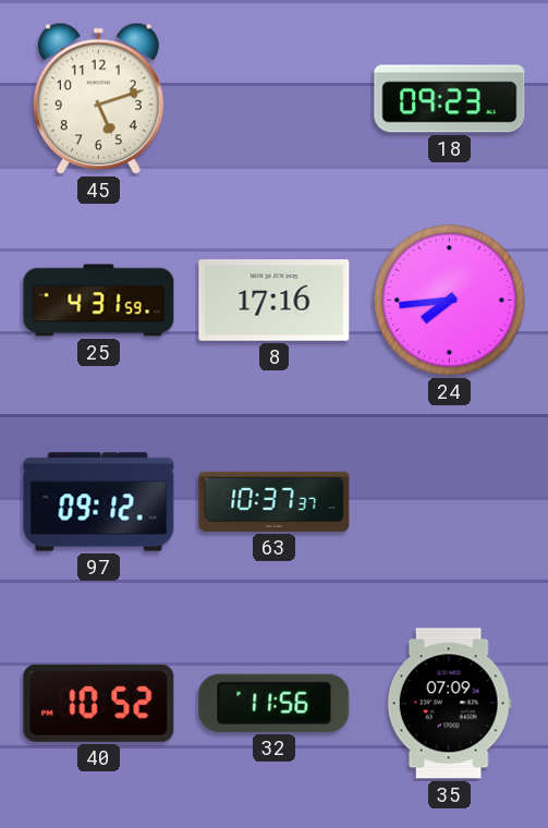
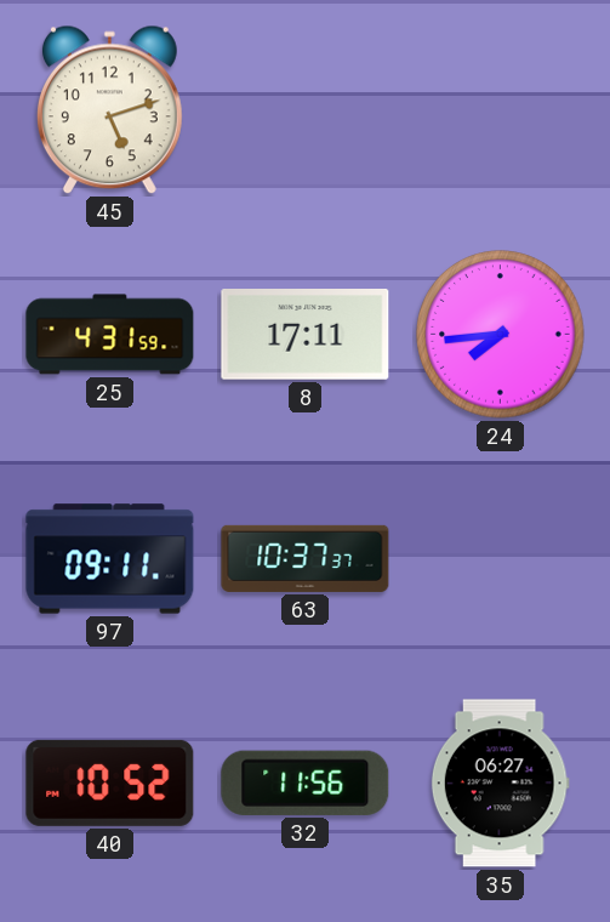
18: 09:23 -> none
8: 17:16 -> 17:11
97: 09:12 -> 09:11
35: 07:09 -> 06:27
